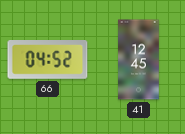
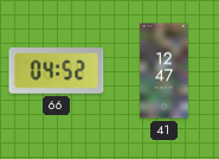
41: 12:45 -> 12:47
